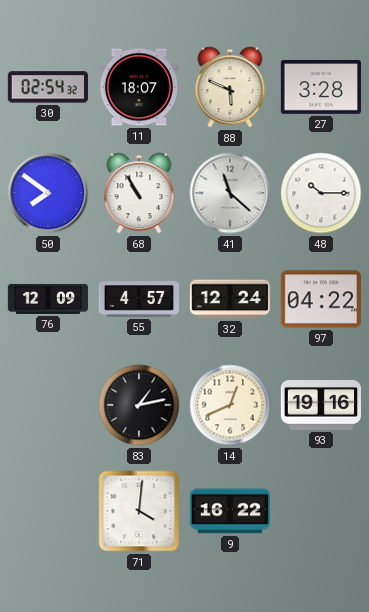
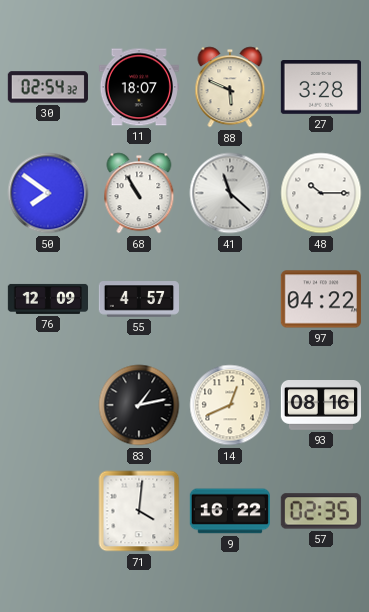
32: 12:24 -> none
93: 19:16 -> 08:16
57: none -> 02:35
